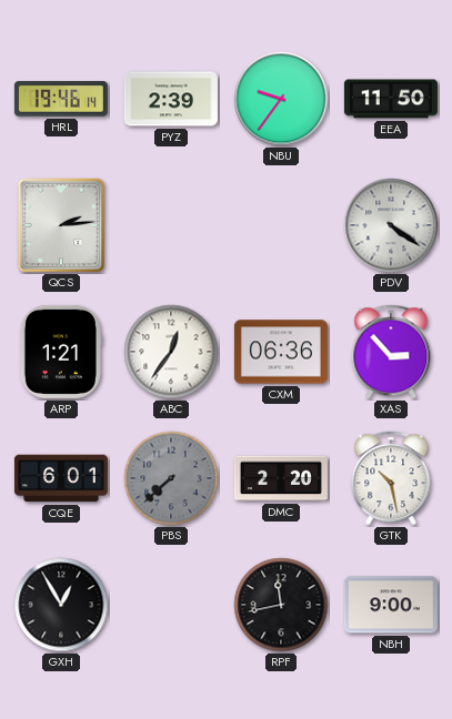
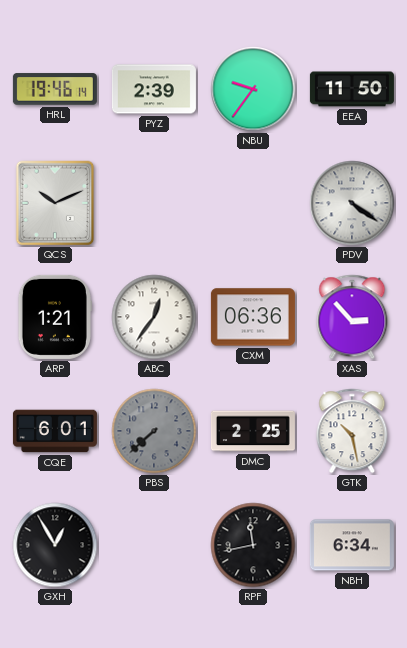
QCS: 2:14 -> 10:11
DMC: 2:20 -> 2:25
NBH: 9:00 -> 6:34
